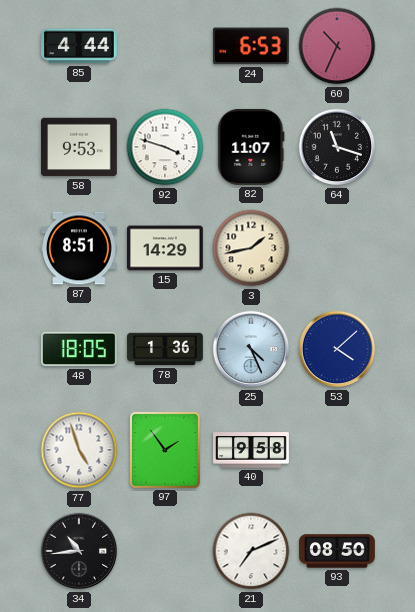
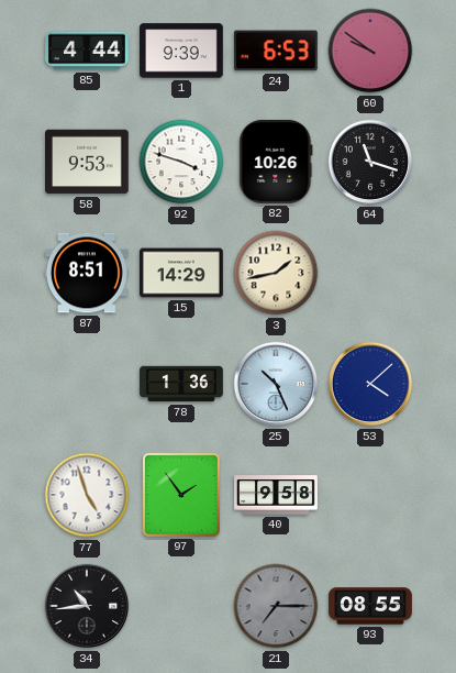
1: none -> 9:39
60: 10:34 -> 9:51
82: 11:07 -> 10:26
48: 18:05 -> none
25: 4:26 -> 10:26
21: 7:11 -> 7:15
21 dial: white -> grey
93: 08:50 -> 08:55
